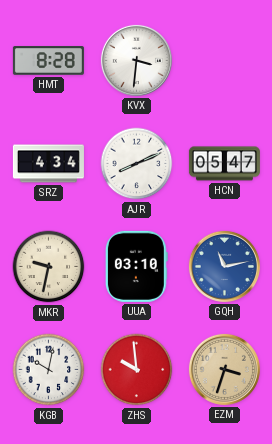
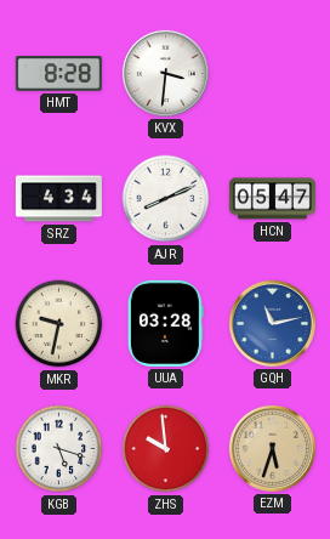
UUA: 03:10 -> 03:28
KGB: 10:02 -> 5:18
EZM: 3:33 -> 5:33
